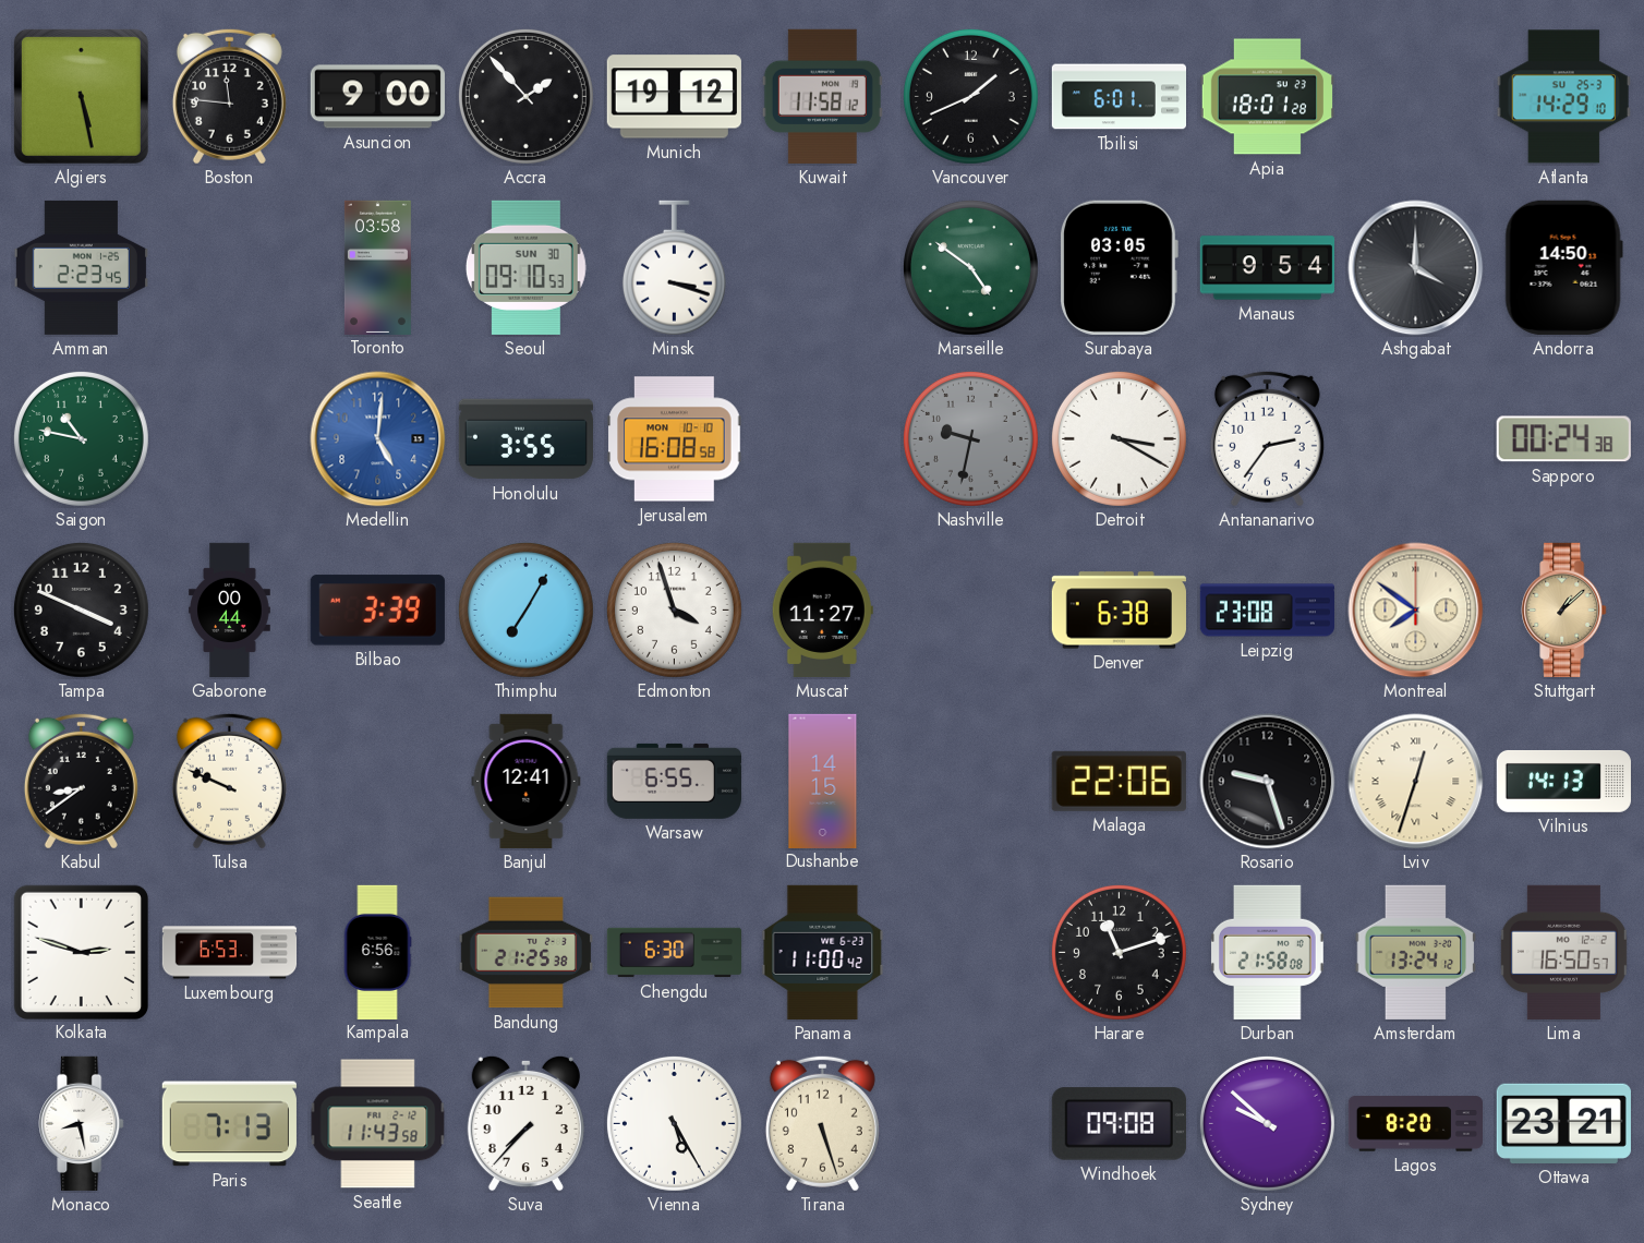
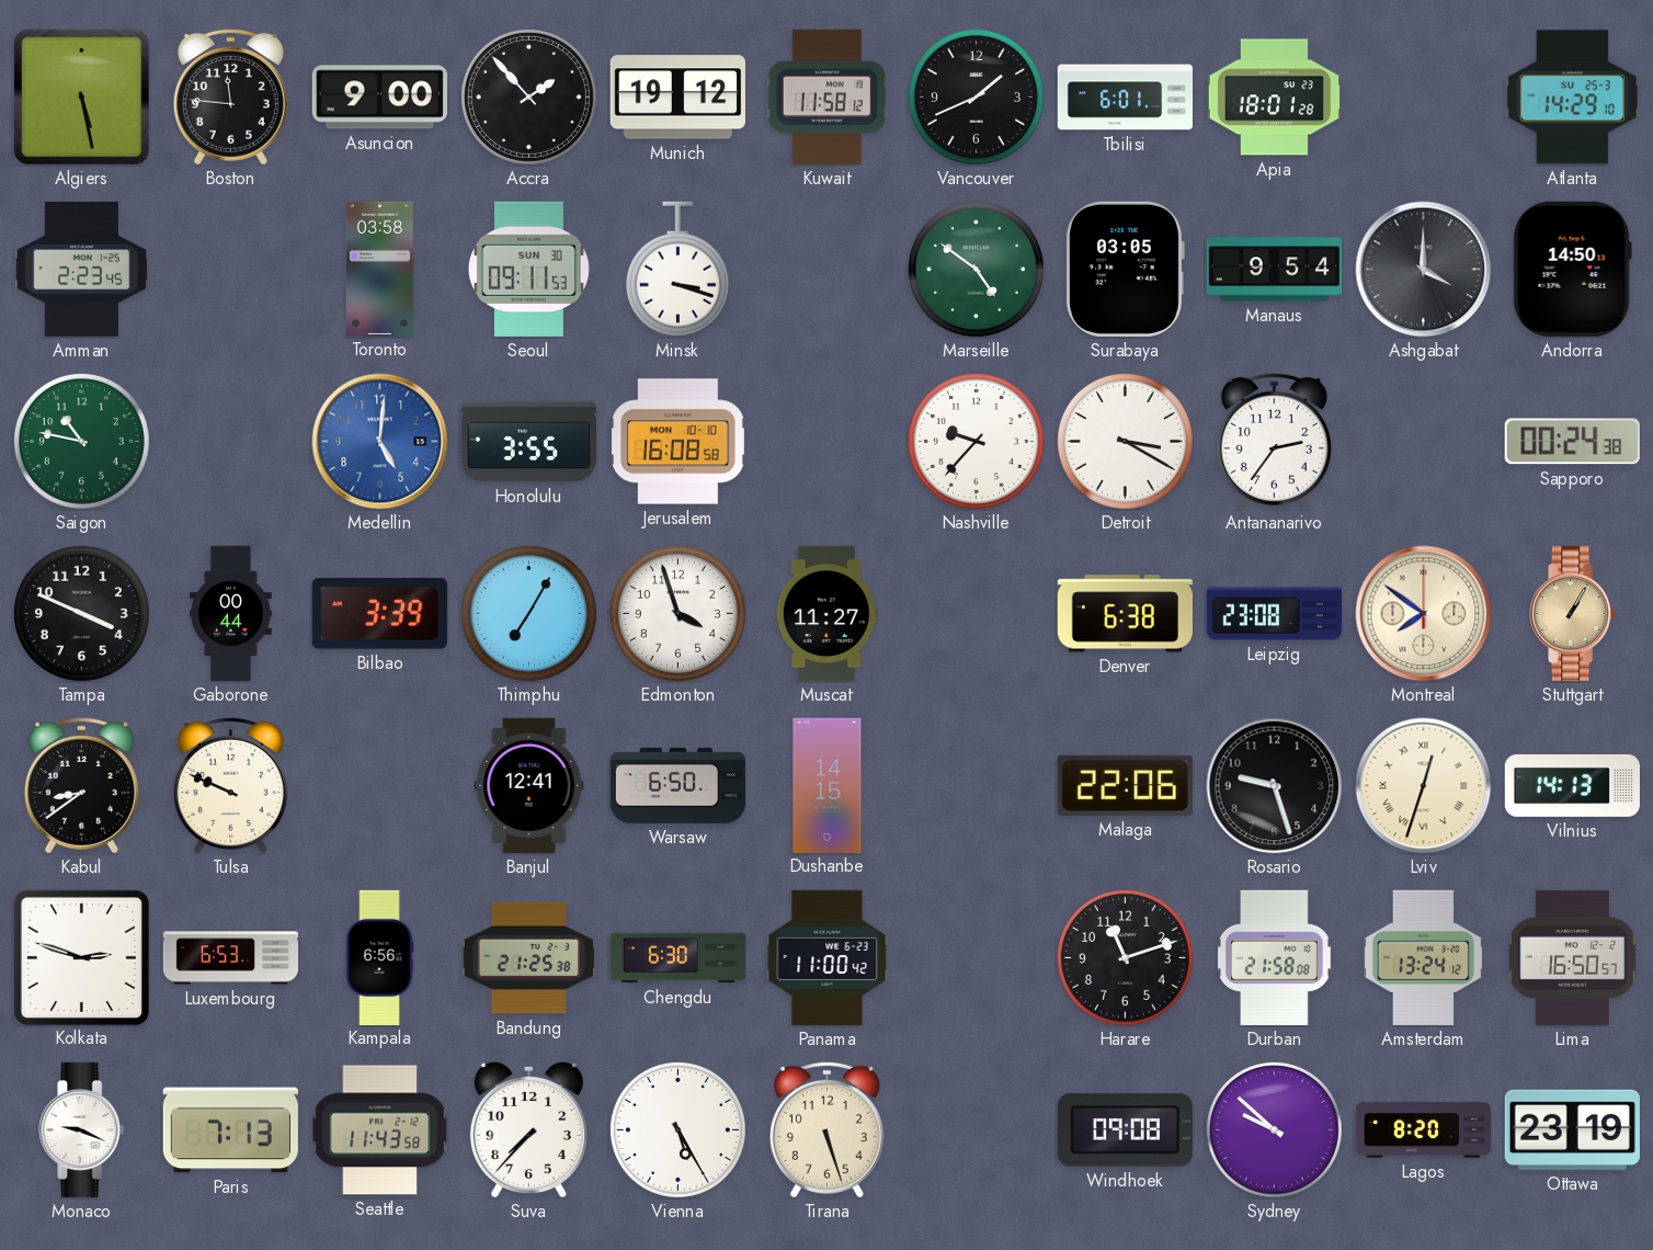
Seoul: 09:10 -> 09:11
Nashville: 9:32 -> 9:37
Nashville dial: grey -> white
Stuttgart: 1:08 -> 1:05
Warsaw: 6:55 -> 6:50
Monaco: 8:28 -> 9:19
Ottawa: 23:21 -> 23:19
